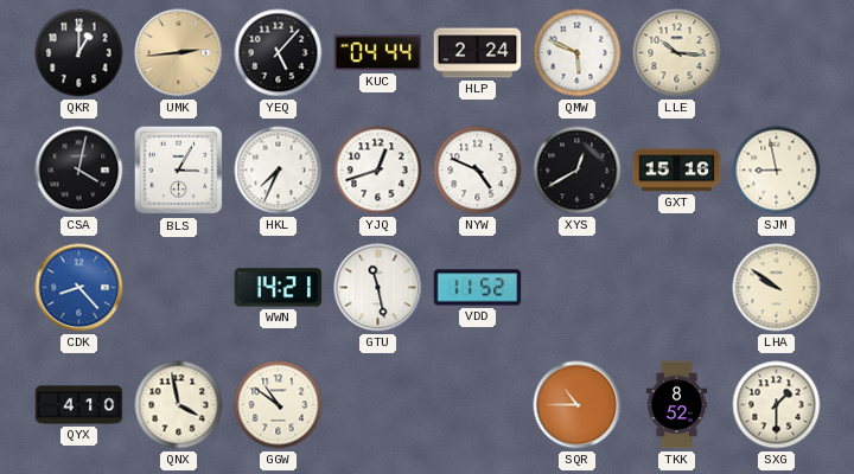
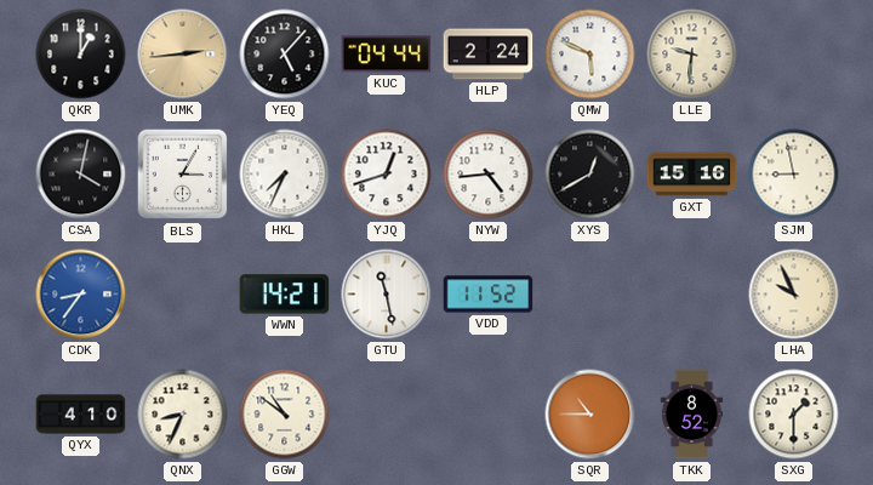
LLE: 10:16 -> 9:31
NYW: 4:49 -> 4:44
CDK: 8:23 -> 8:36
LHA: 9:51 -> 9:56
QNX: 3:58 -> 8:34
